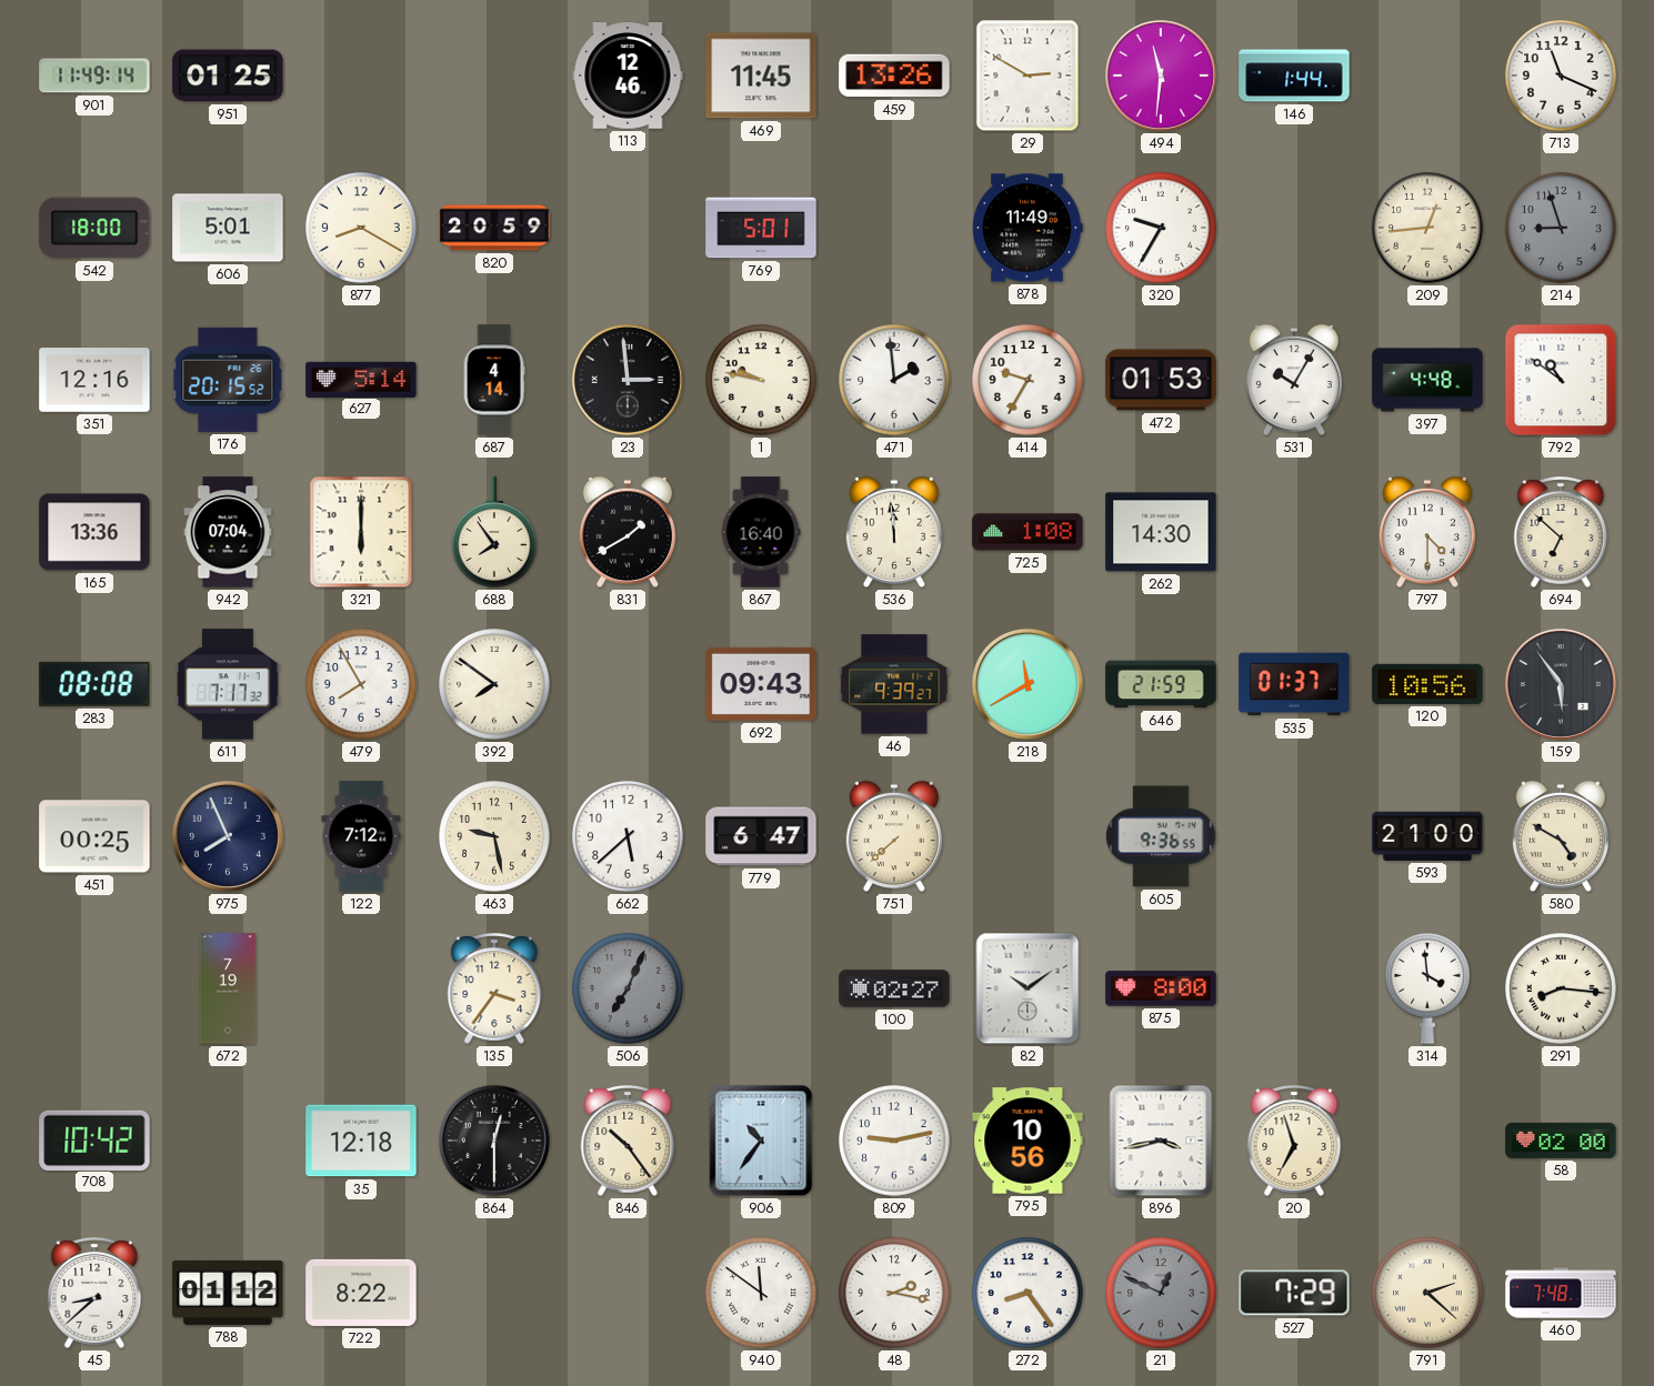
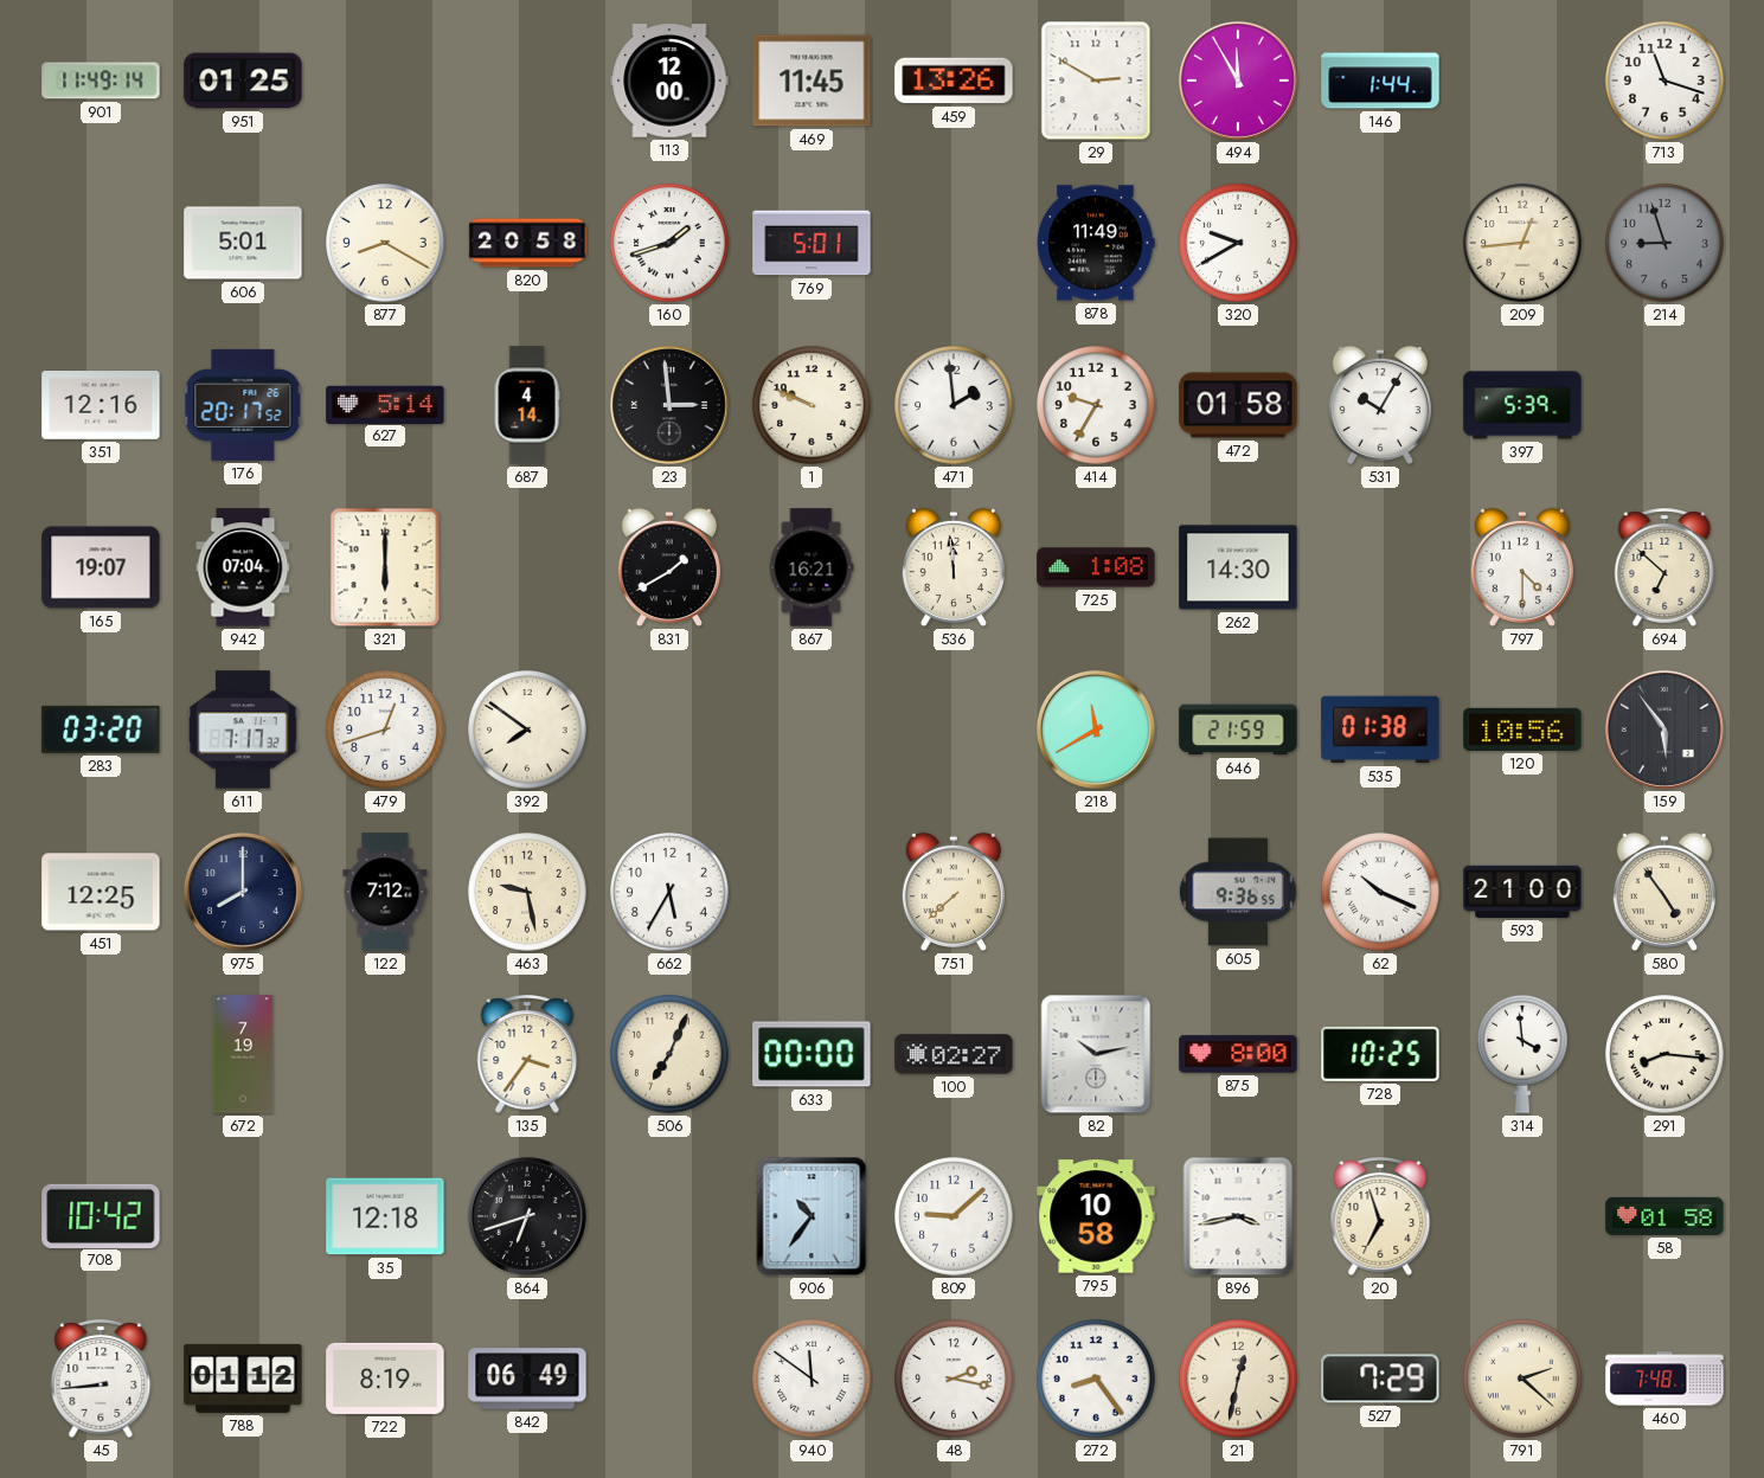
113: 12:46 -> 12:00
494: 11:31 -> 11:55
713: 11:19 -> 11:18
542: 18:00 -> none
820: 20:59 -> 20:58
160: none -> 1:42
320: 9:35 -> 9:40
176: 20:15 -> 20:17
1: 9:47 -> 9:49
472: 01:53 -> 01:58
397: 4:48 -> 5:39
792: 10:51 -> none
165: 13:36 -> 19:07
688: 7:54 -> none
867: 16:40 -> 16:21
283: 08:08 -> 03:20
479: 7:55 -> 12:42
692: 09:43 -> none
46: 9:39 -> none
535: 01:37 -> 01:38
451: 00:25 -> 12:25
975: 7:56 -> 8:00
662: 5:38 -> 5:35
779: 6:47 -> none
62: none -> 10:19
580: 4:50 -> 4:54
506 dial: grey -> cream
633: none -> 00:00
82: 10:09 -> 10:13
728: none -> 10:25
864: 12:30 -> 6:42
846: 10:24 -> none
809: 9:13 -> 9:08
795: 10:56 -> 10:58
58: 02:00 -> 01:58
45: 8:38 -> 8:44
722: 8:22 -> 8:19
842: none -> 06:49
21: 12:49 -> 12:32
21 dial: grey -> cream
